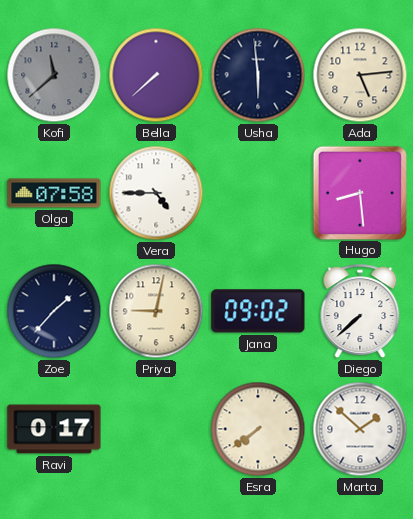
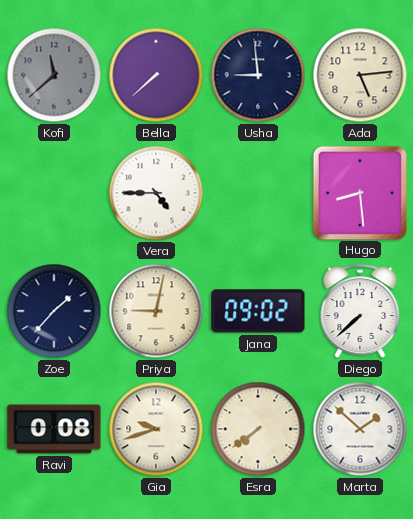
Usha: 5:59 -> 8:59
Olga: 07:58 -> none
Ravi: 0:17 -> 0:08
Gia: none -> 9:42
